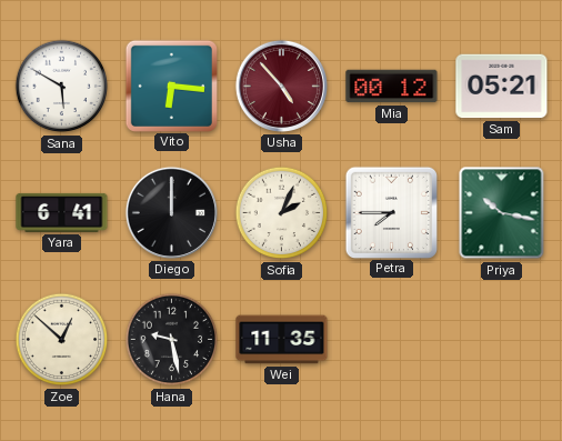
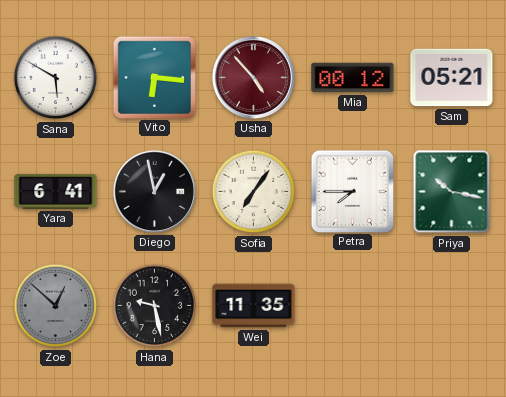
Diego: 12:00 -> 12:58
Sofia: 2:04 -> 7:06
Zoe dial: cream -> grey
